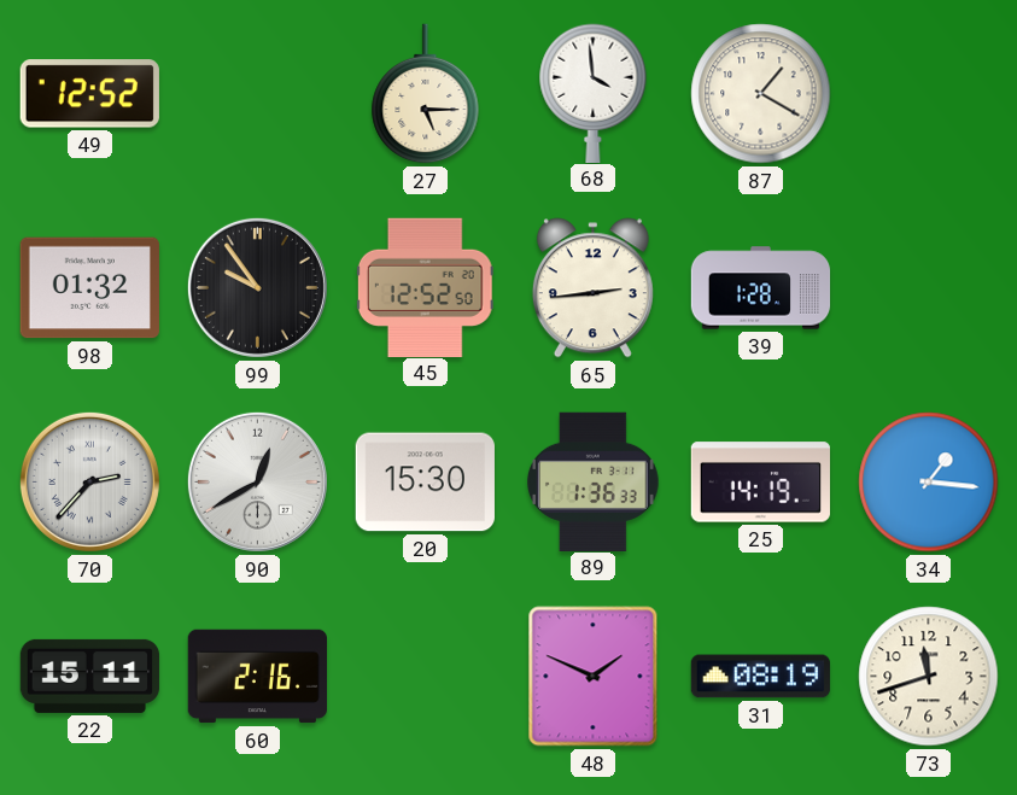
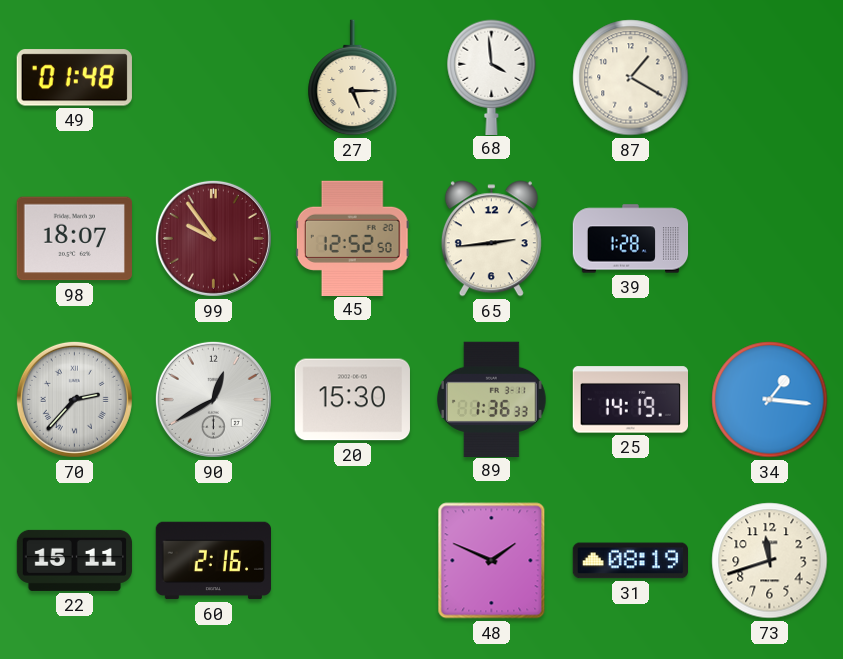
49: 12:52 -> 01:48
98: 01:32 -> 18:07
99 dial: black -> burgundy
